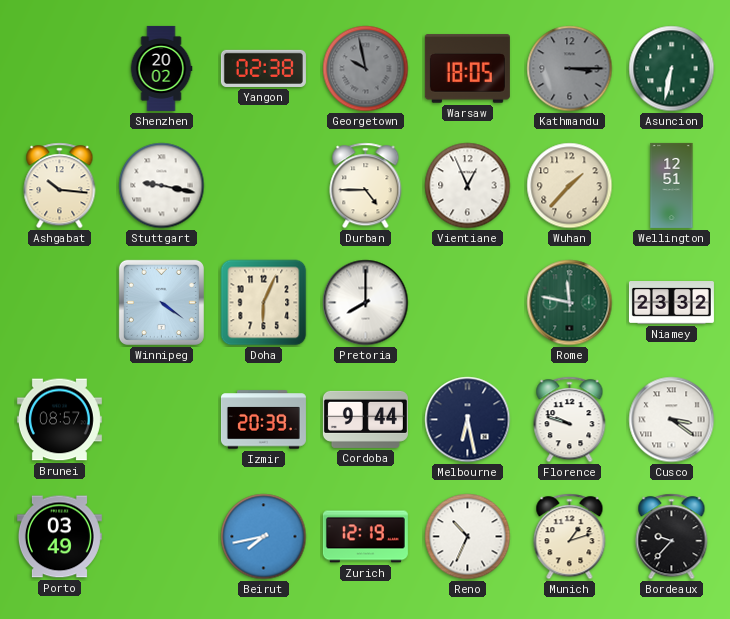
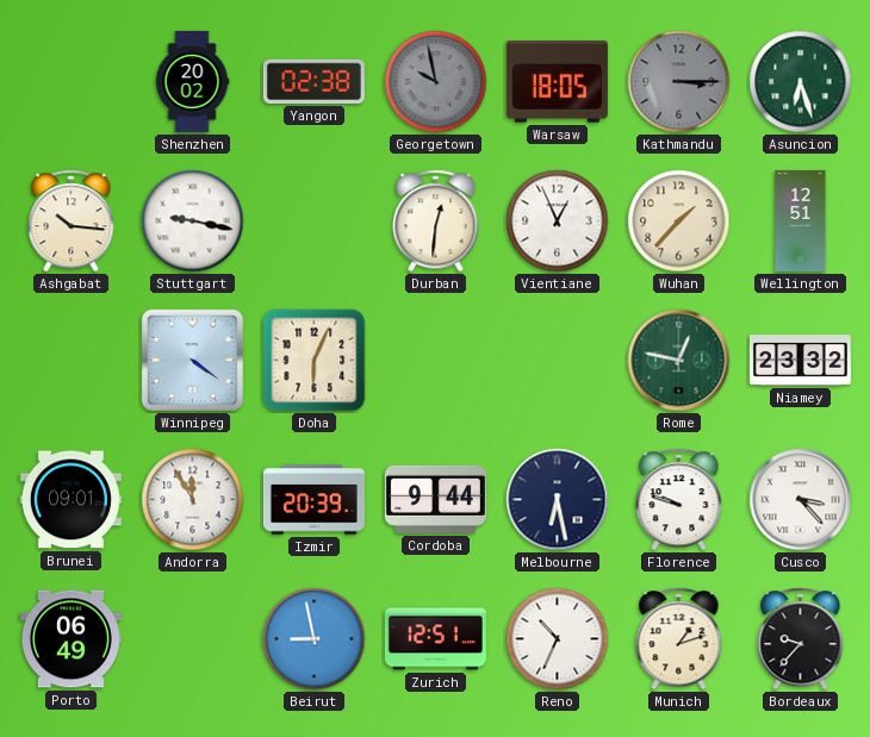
Asuncion: 6:32 -> 6:27
Durban: 4:45 -> 12:31
Pretoria: 8:00 -> none
Rome: 11:47 -> 12:47
Brunei: 08:57 -> 09:01
Andorra: none -> 11:55
Cusco: 3:21 -> 3:23
Porto: 03:49 -> 06:49
Beirut: 7:43 -> 8:58
Zurich: 12:19 -> 12:51
